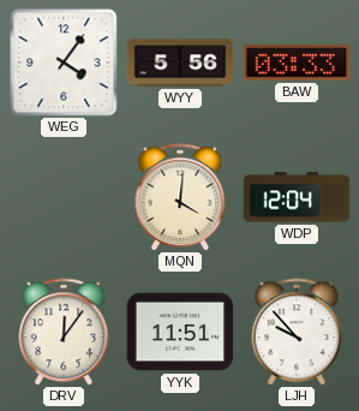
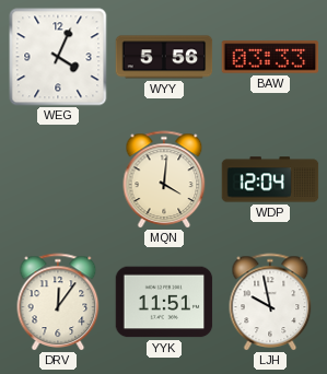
WEG: 4:06 -> 4:04
LJH: 9:53 -> 9:58
